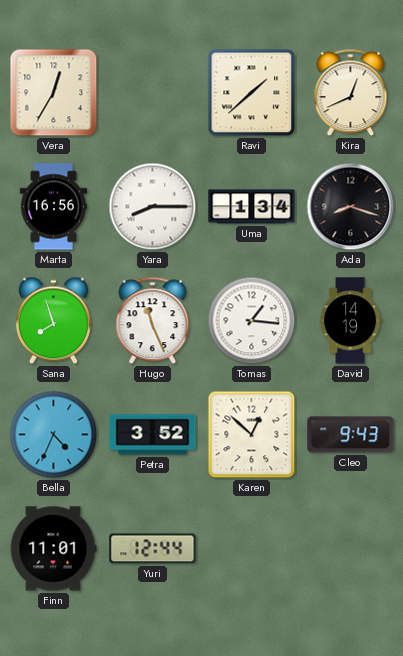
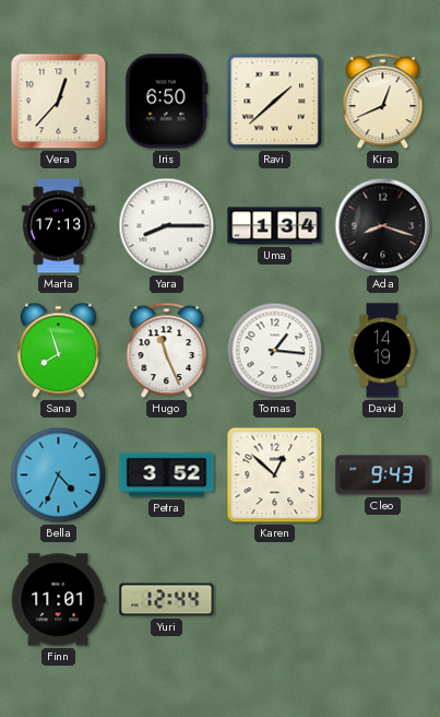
Vera: 12:35 -> 12:37
Iris: none -> 6:50
Marta: 16:56 -> 17:13
